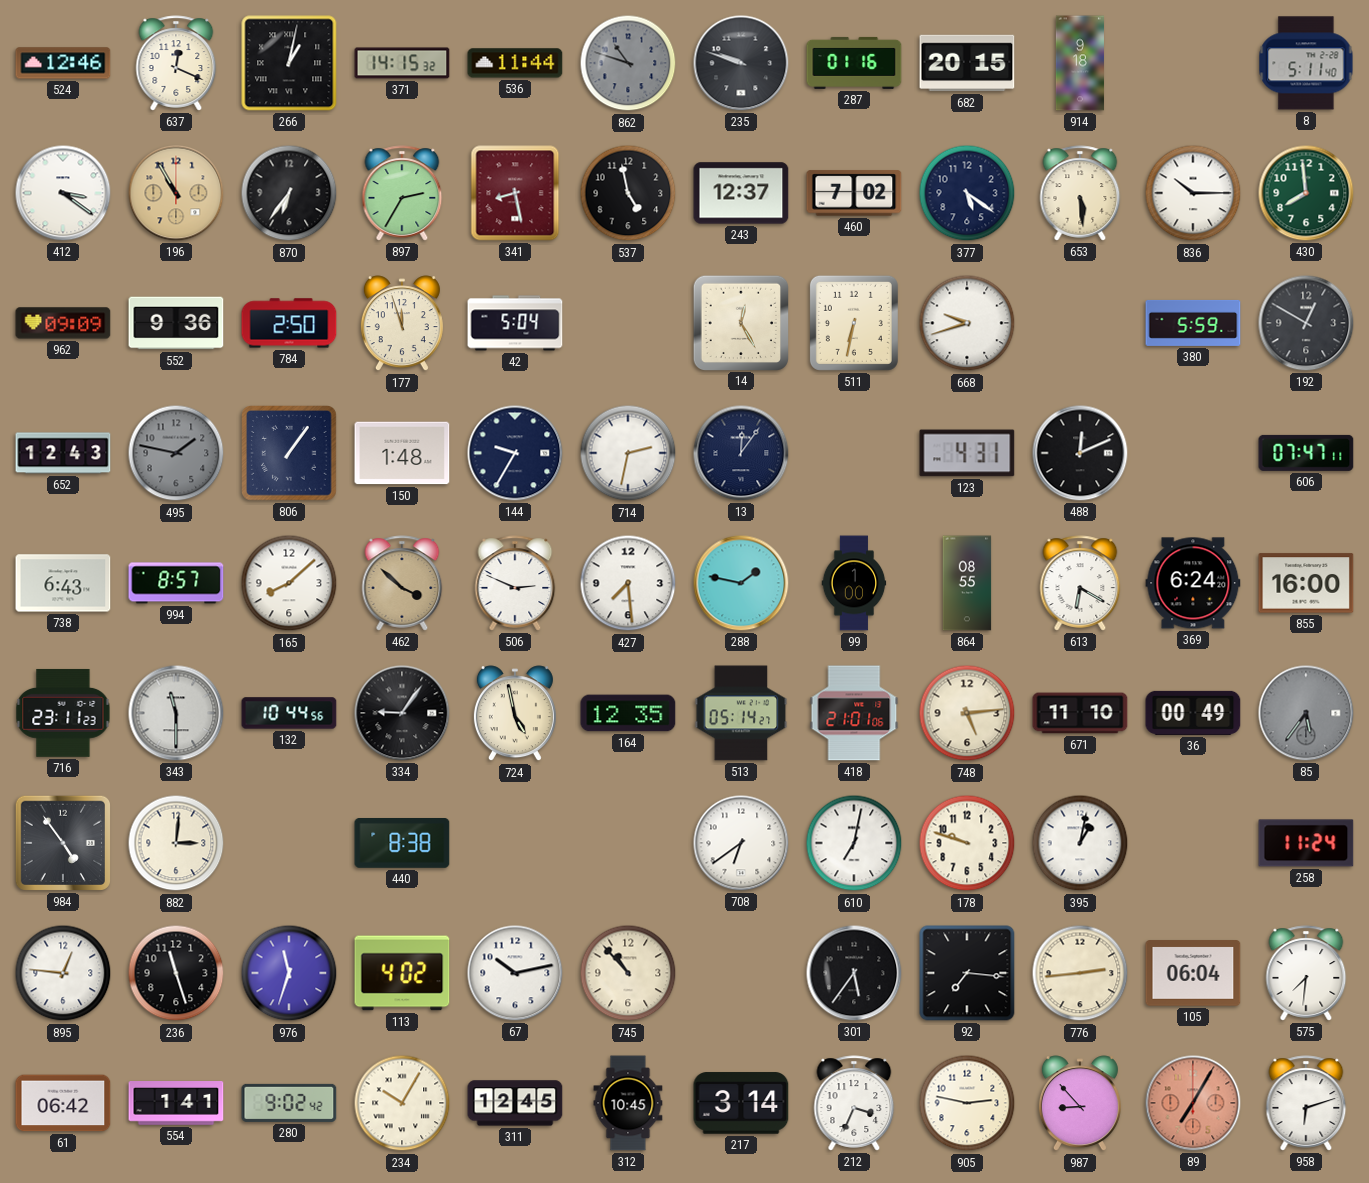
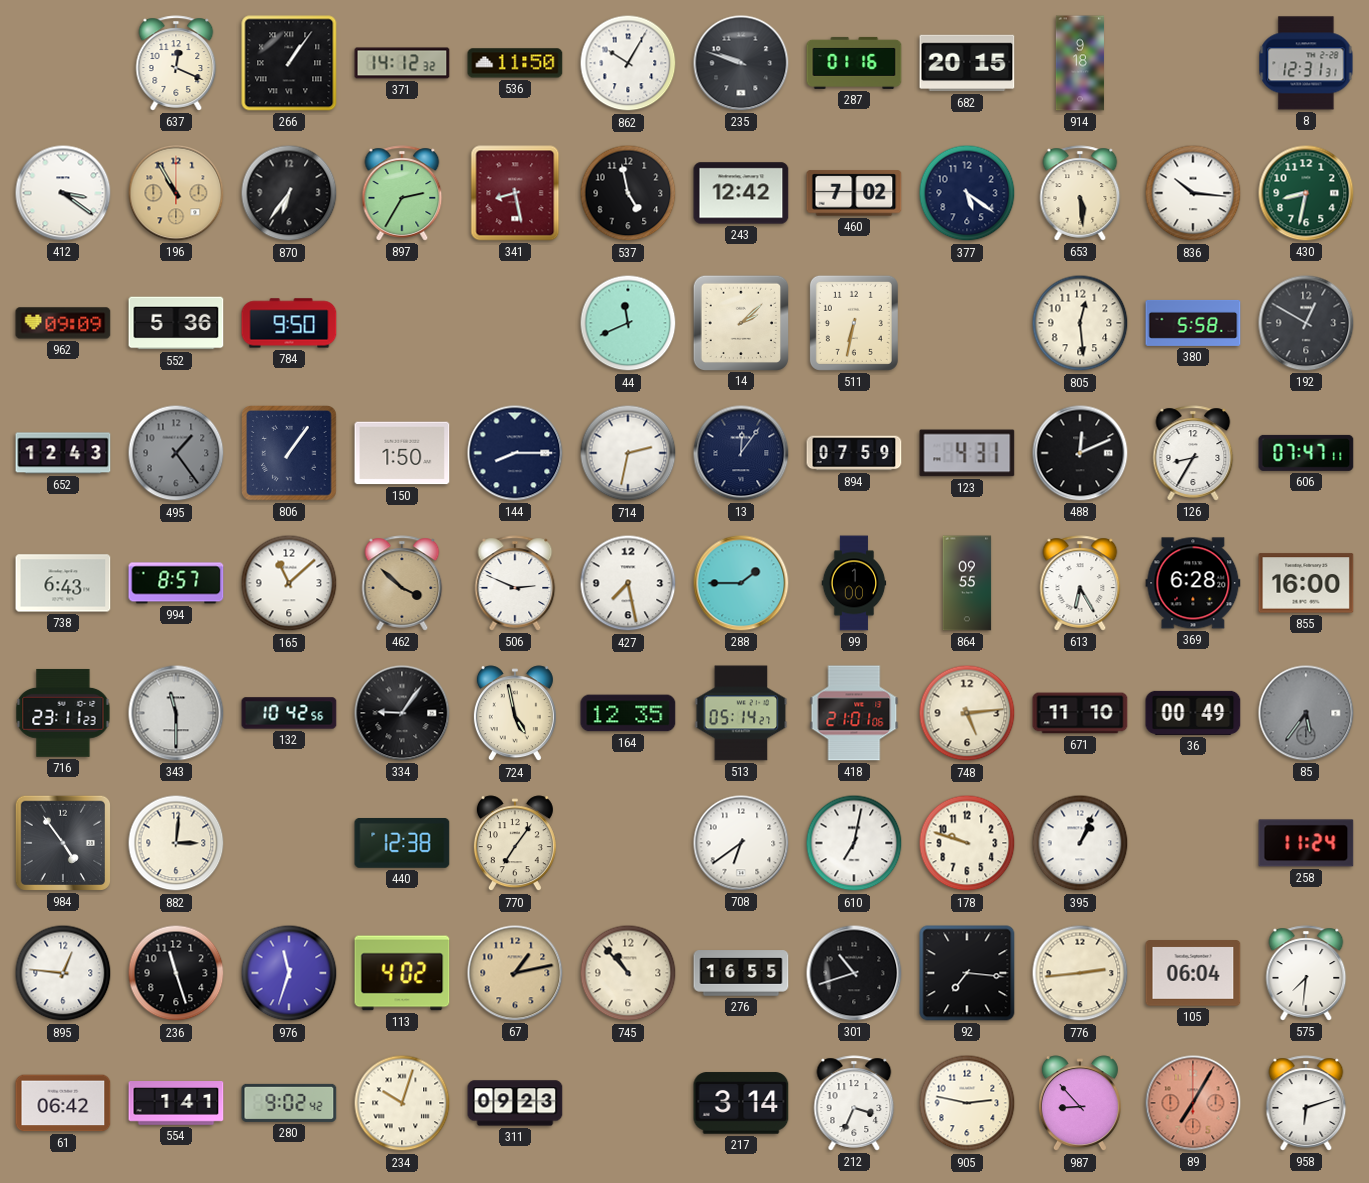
524: 12:46 -> none
266: 1:02 -> 1:06
371: 14:15 -> 14:12
536: 11:44 -> 11:50
862: 10:48 -> 10:05
862 dial: grey -> white
8: 5:11 -> 12:31
243: 12:37 -> 12:42
836: 10:15 -> 10:16
430: 7:59 -> 8:32
552: 9:36 -> 5:36
784: 2:50 -> 9:50
177: 11:57 -> none
42: 5:04 -> none
44: none -> 11:41
14: 12:25 -> 2:08
668: 9:42 -> none
805: none -> 12:29
380: 5:59 -> 5:58
495: 1:47 -> 1:24
150: 1:48 -> 1:50
144: 9:35 -> 8:15
894: none -> 07:59
126: none -> 8:35
165: 8:08 -> 11:08
427: 7:29 -> 7:28
288: 1:47 -> 1:45
864: 08:55 -> 09:55
613: 6:20 -> 6:25
369: 6:24 -> 6:28
132: 10:44 -> 10:42
440: 8:38 -> 12:38
770: none -> 7:06
395: 1:02 -> 1:04
67: 10:13 -> 1:13
67 dial: white -> champagne
276: none -> 16:55
301: 5:36 -> 10:42
234: 10:05 -> 10:03
311: 12:45 -> 09:23
312: 10:45 -> none
